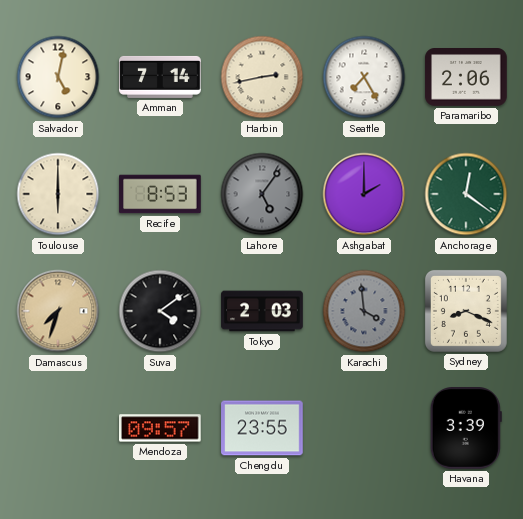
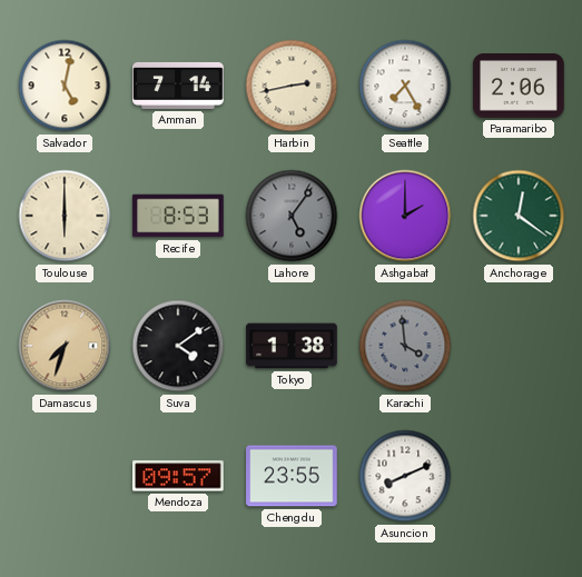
Tokyo: 2:03 -> 1:38
Sydney: 8:19 -> none
Asuncion: none -> 8:11
Havana: 3:39 -> none
